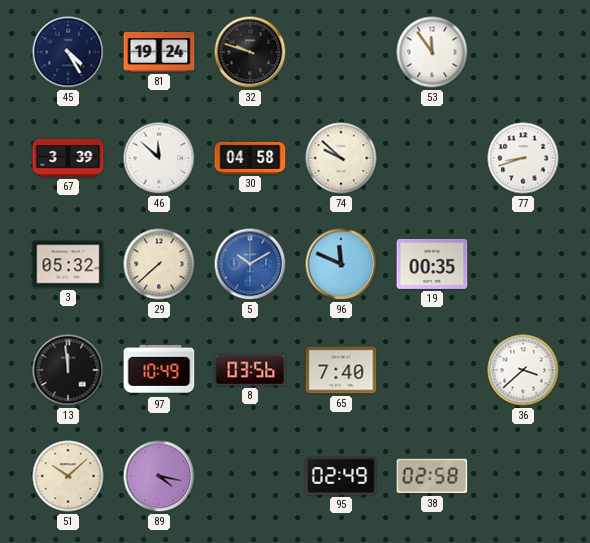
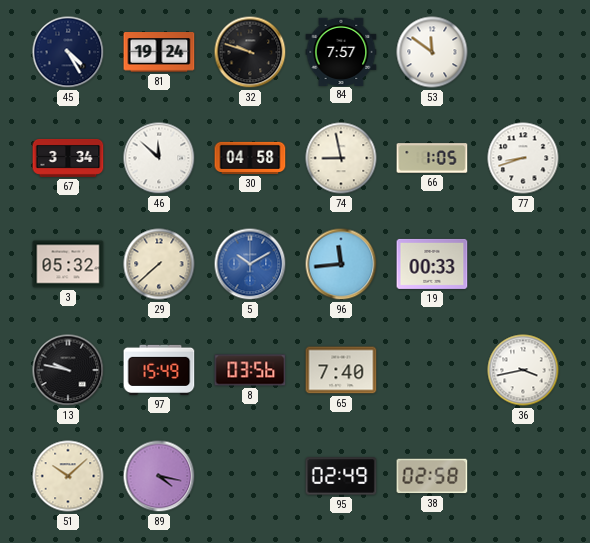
84: none -> 7:57
53: 11:54 -> 11:51
67: 3:39 -> 3:34
74: 9:52 -> 8:58
66: none -> 1:05
96: 11:49 -> 11:44
19: 00:35 -> 00:33
13: 11:59 -> 9:47
97: 10:49 -> 15:49
36: 3:38 -> 3:43
